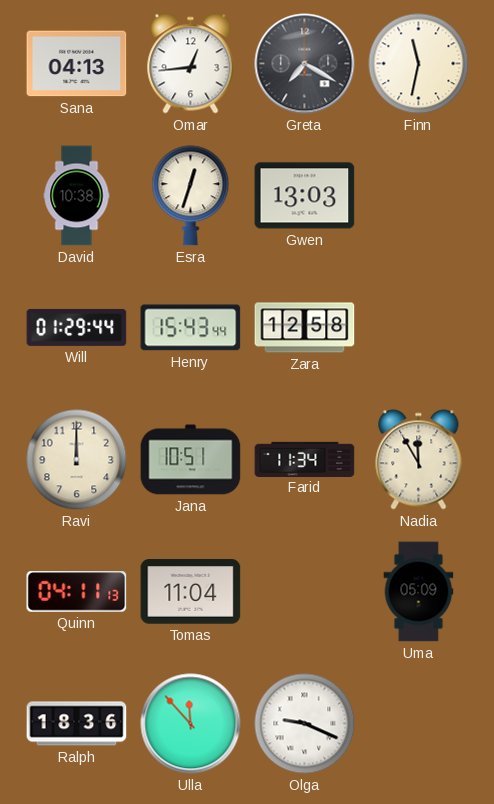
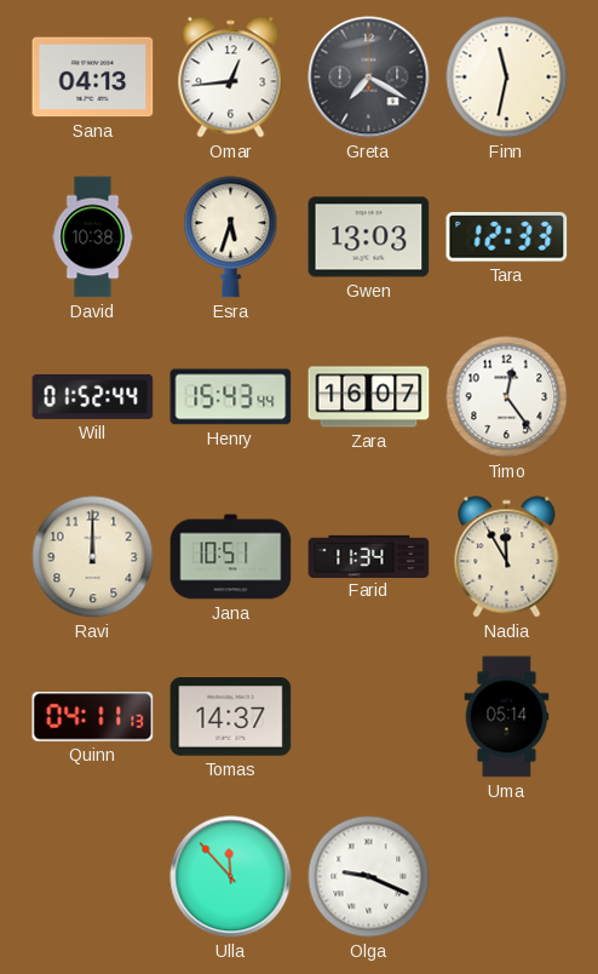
Esra: 12:33 -> 5:33
Tara: none -> 12:33
Will: 01:29 -> 01:52
Zara: 12:58 -> 16:07
Timo: none -> 12:24
Tomas: 11:04 -> 14:37
Uma: 05:09 -> 05:14
Ralph: 18:36 -> none
